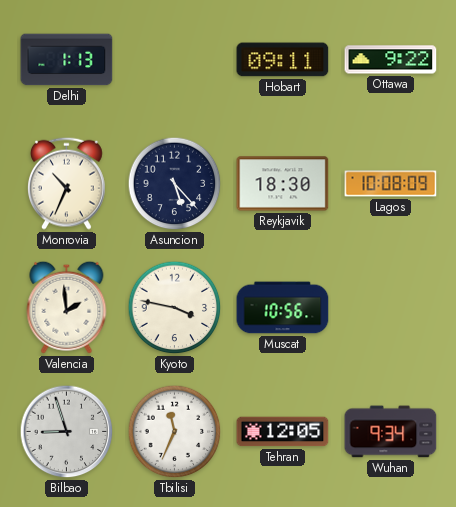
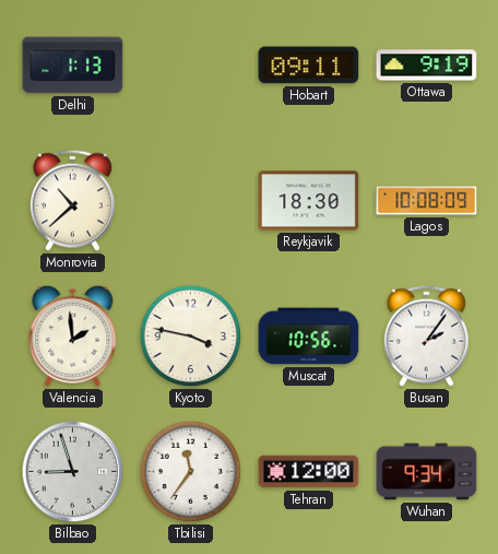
Ottawa: 9:22 -> 9:19
Monrovia: 10:34 -> 10:38
Asuncion: 5:23 -> none
Busan: none -> 2:06
Tbilisi: 11:34 -> 11:36
Tehran: 12:05 -> 12:00
